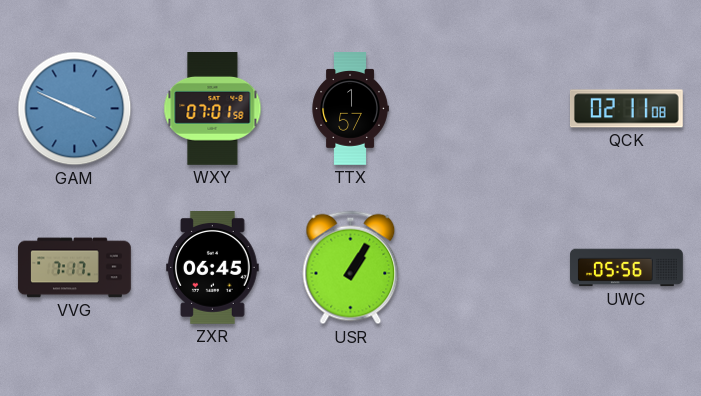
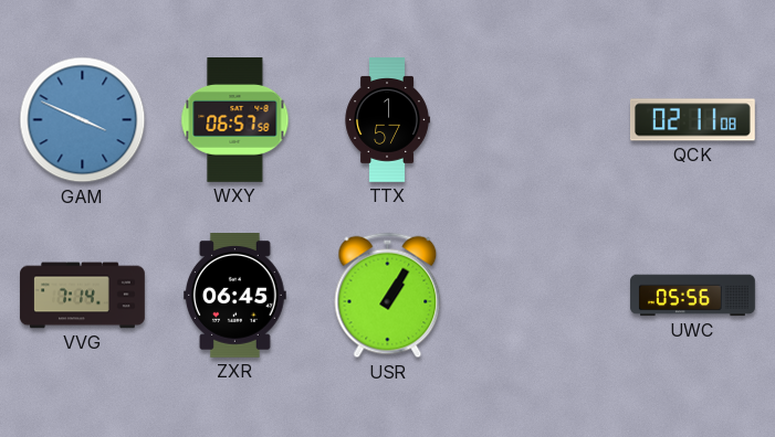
WXY: 07:01 -> 06:57
VVG: 7:17 -> 7:14
